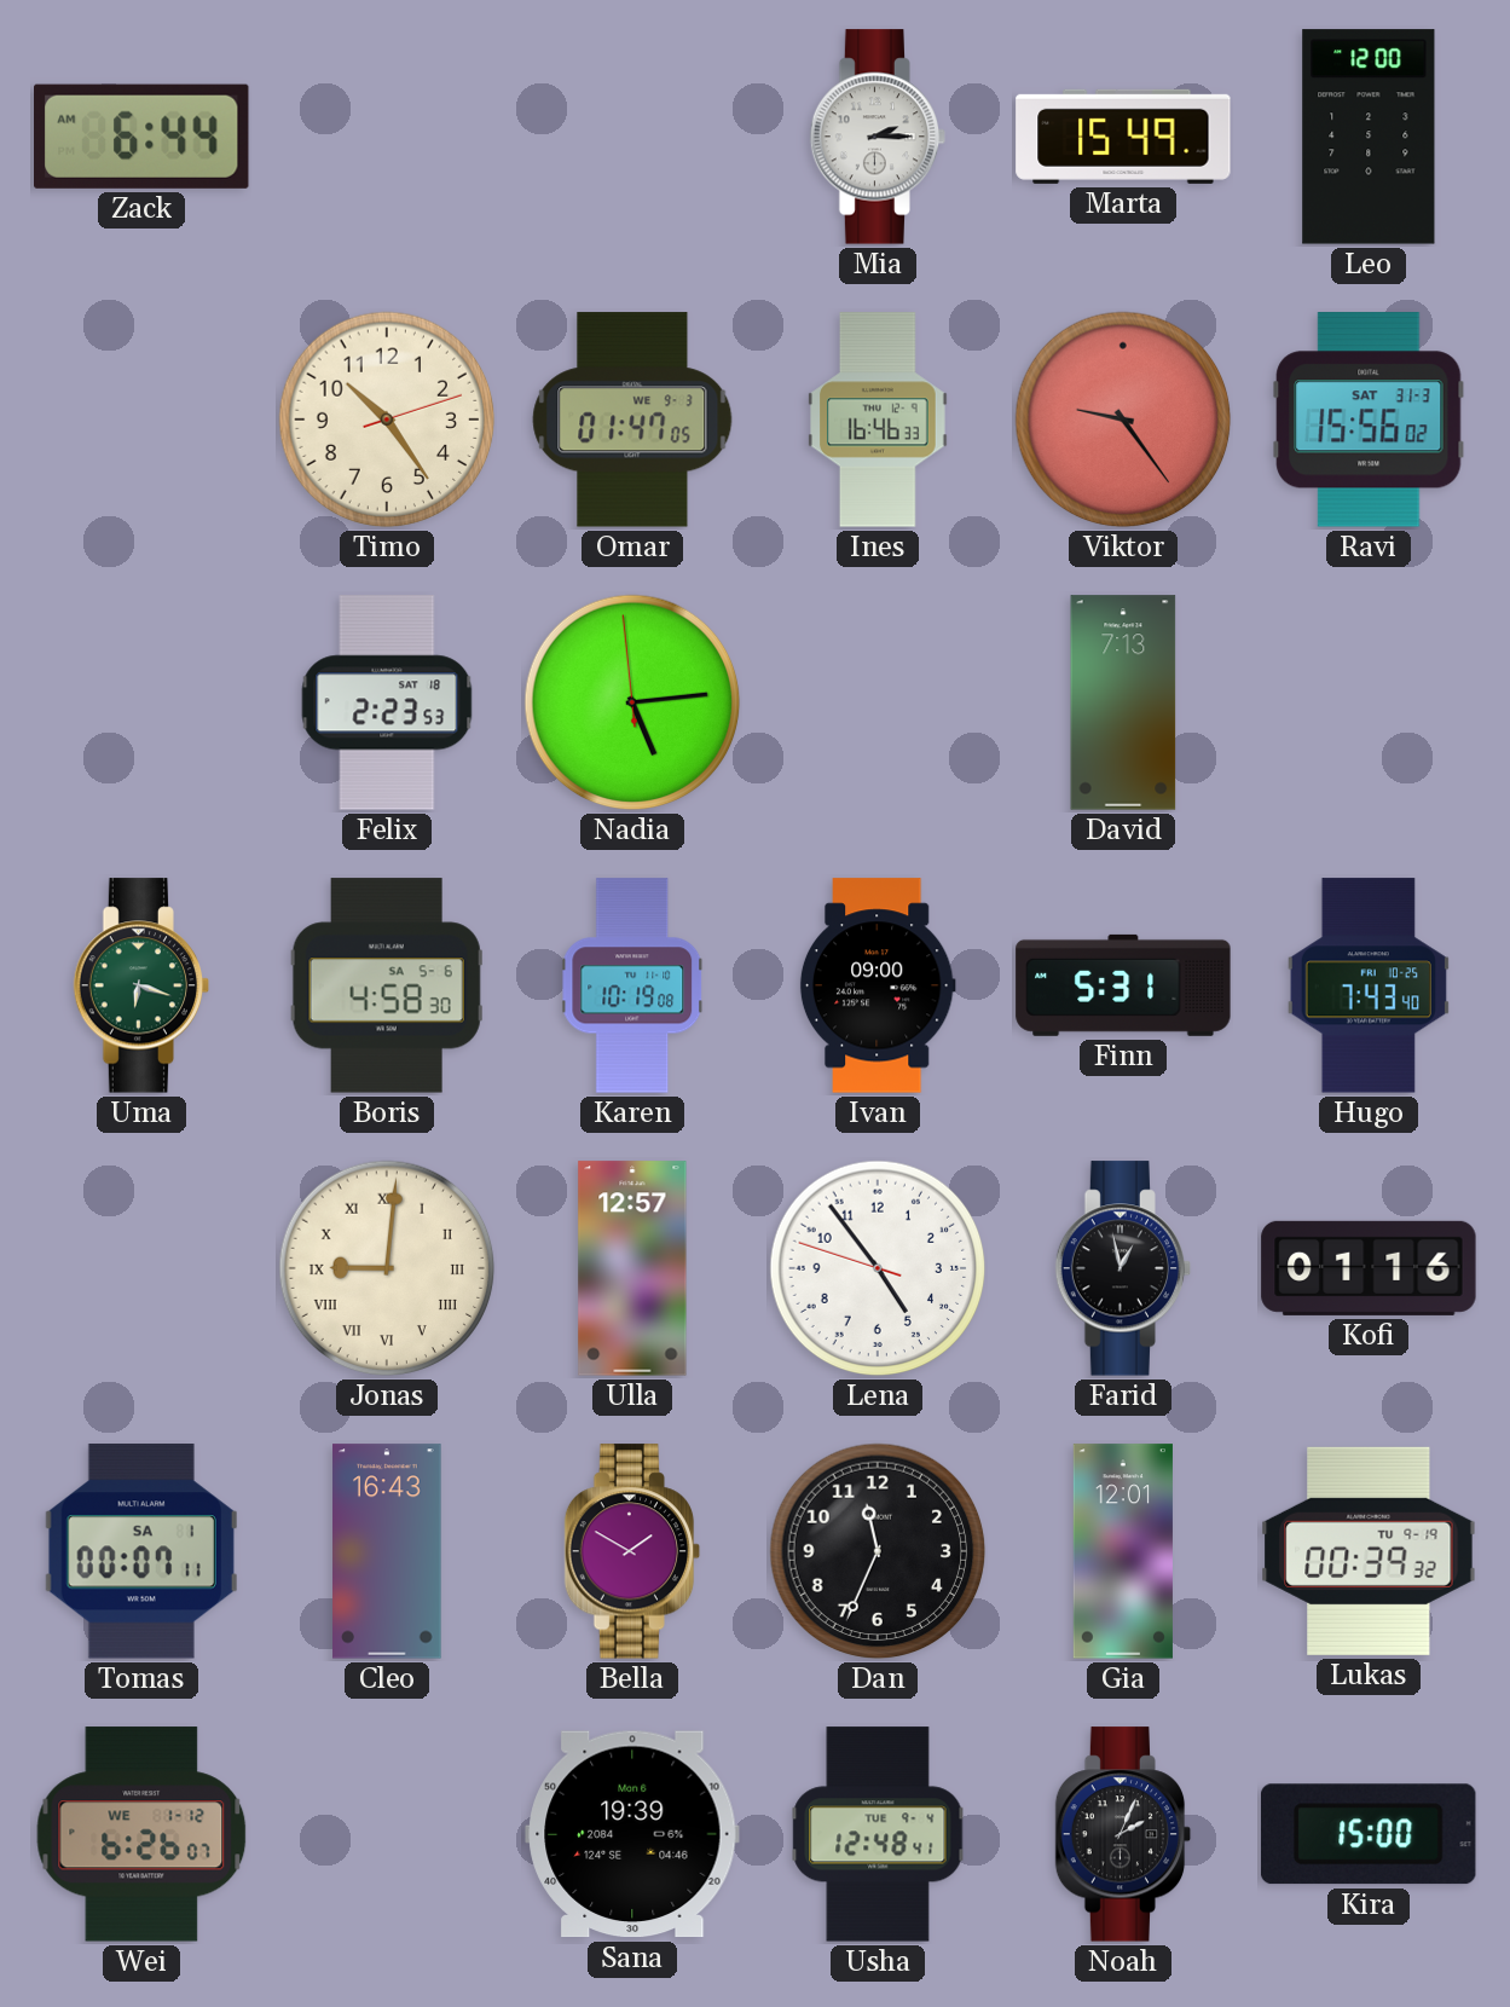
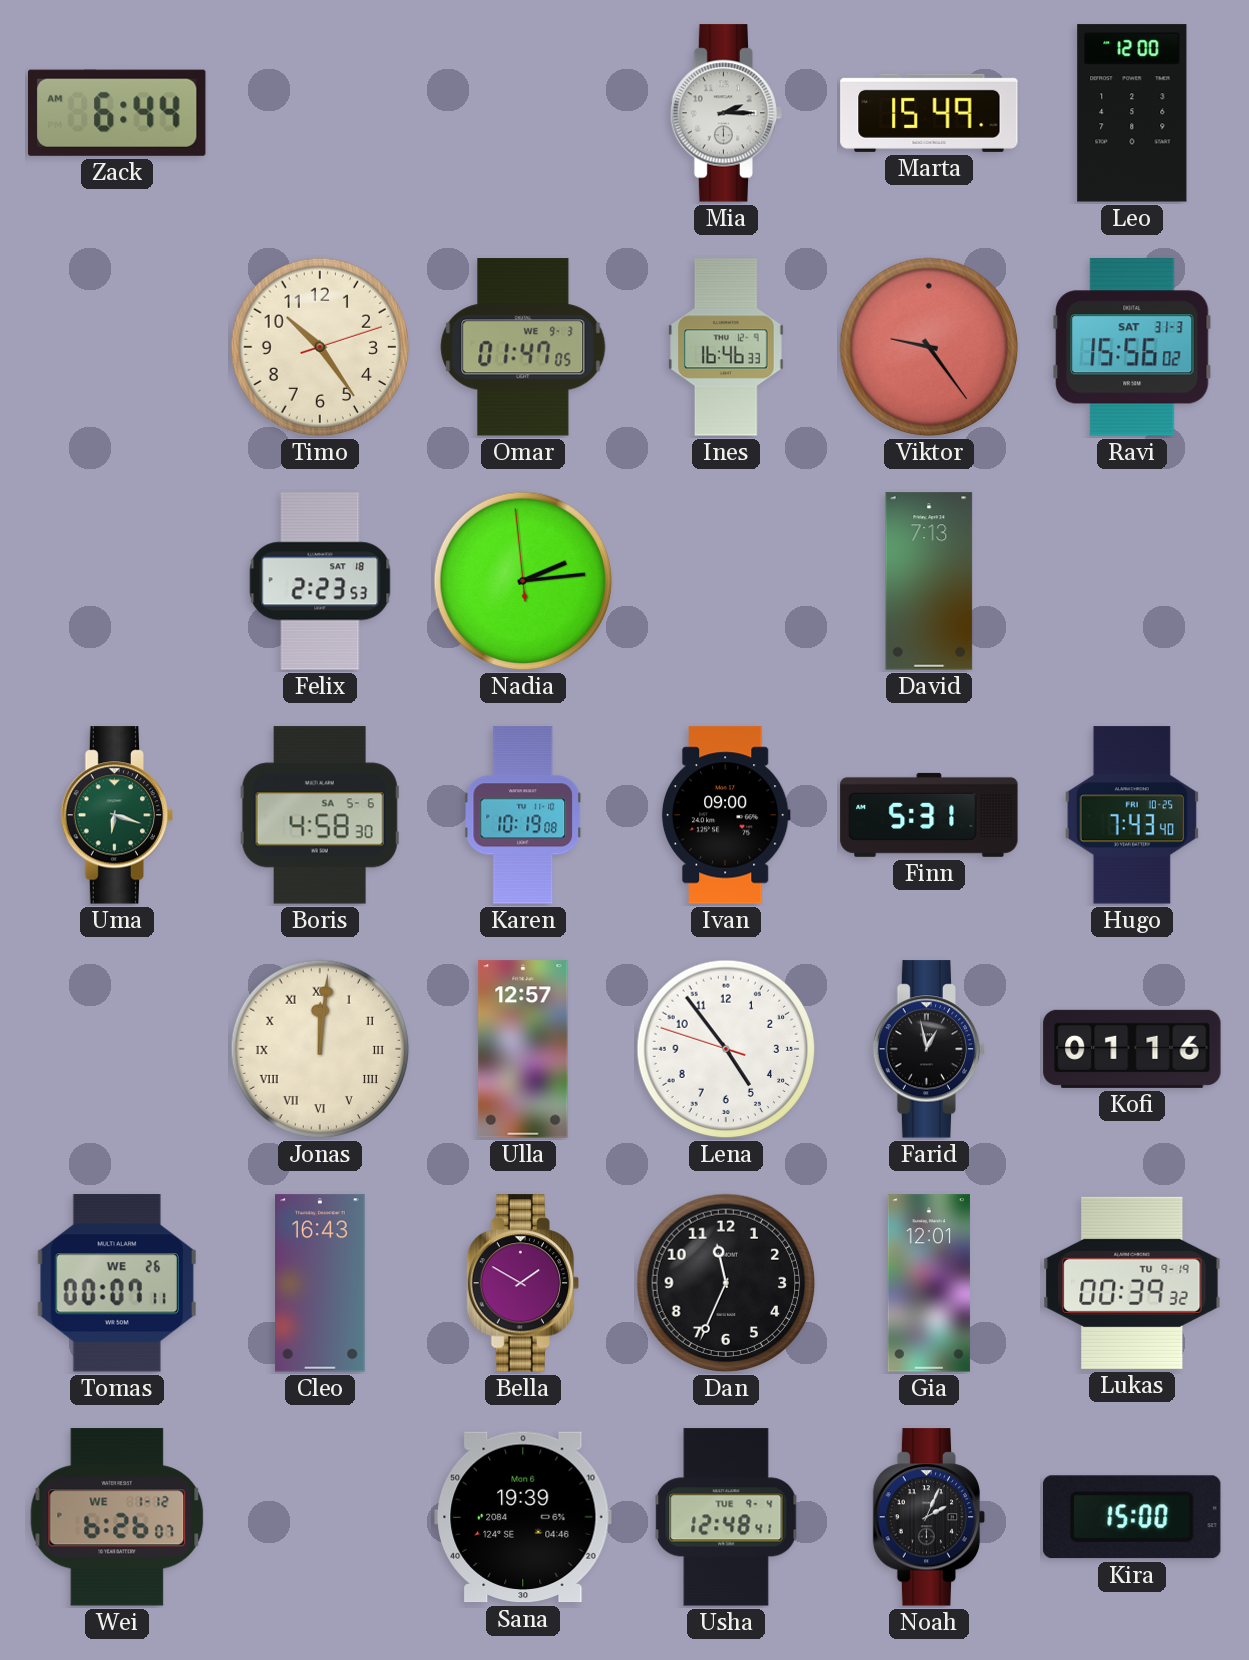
Nadia: 5:13 -> 2:13
Jonas: 9:01 -> 12:01
Tomas date: SA 1 -> WE 26
